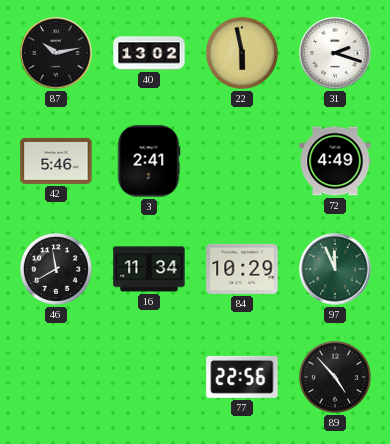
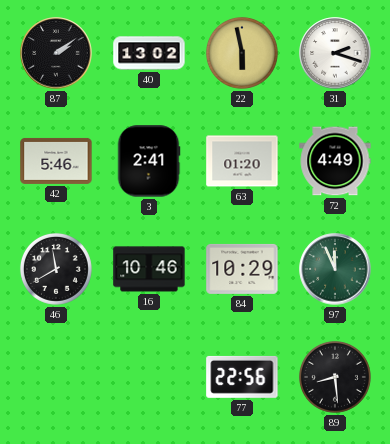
87: 10:13 -> 2:09
63: none -> 01:20
16: 11:34 -> 10:46
89: 4:53 -> 8:29
